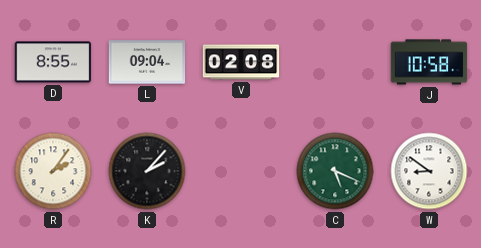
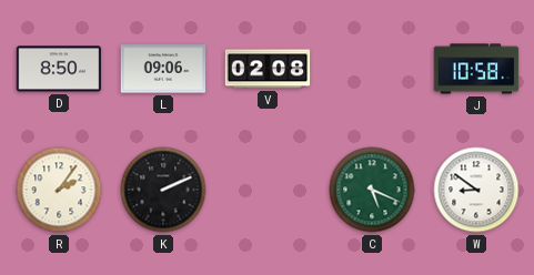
D: 8:55 -> 8:50
L: 09:04 -> 09:06
K: 2:07 -> 2:11
